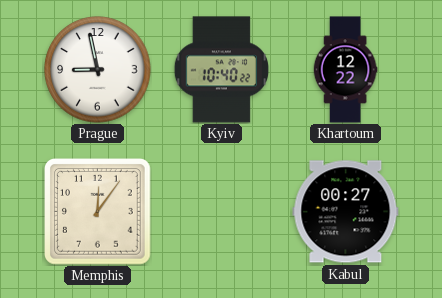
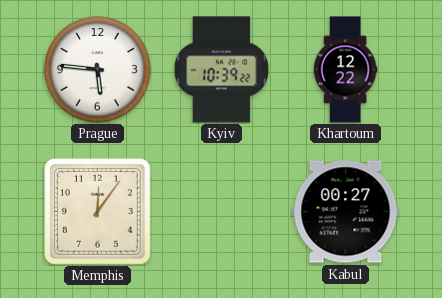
Prague: 8:58 -> 5:46
Kyiv: 10:40 -> 10:39
